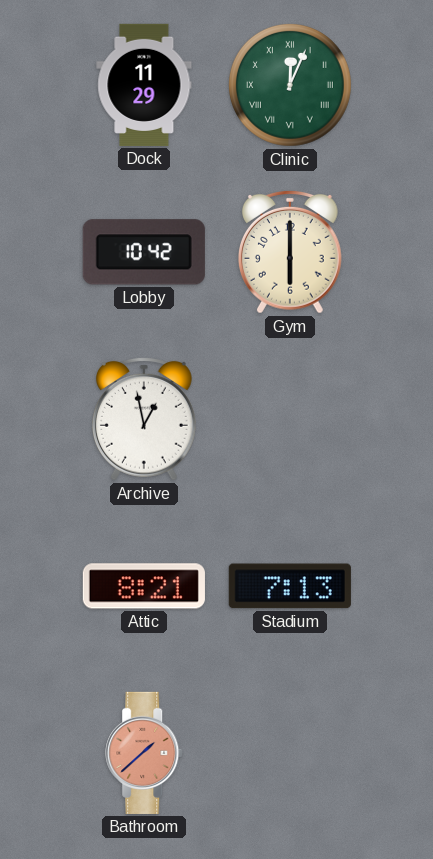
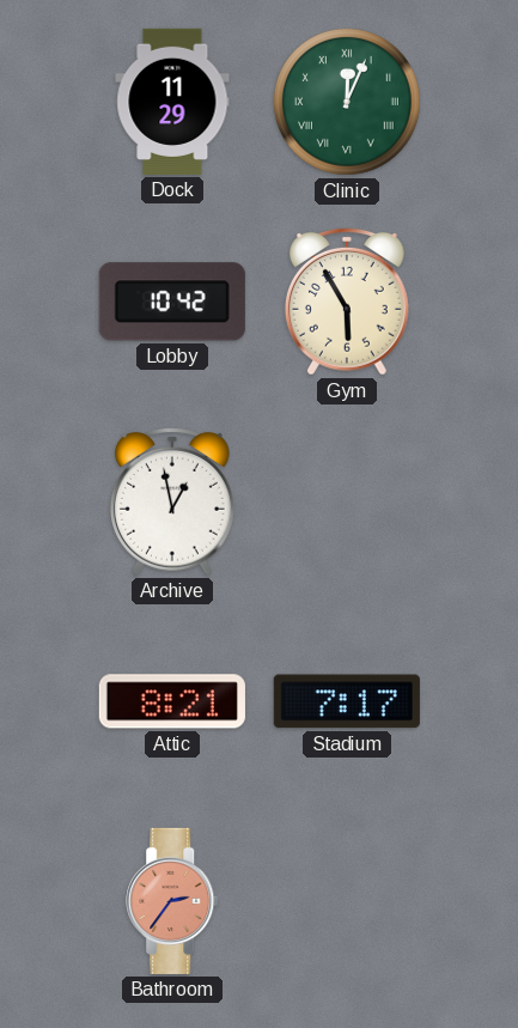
Gym: 6:00 -> 5:55
Stadium: 7:13 -> 7:17
Bathroom: 1:38 -> 2:36
